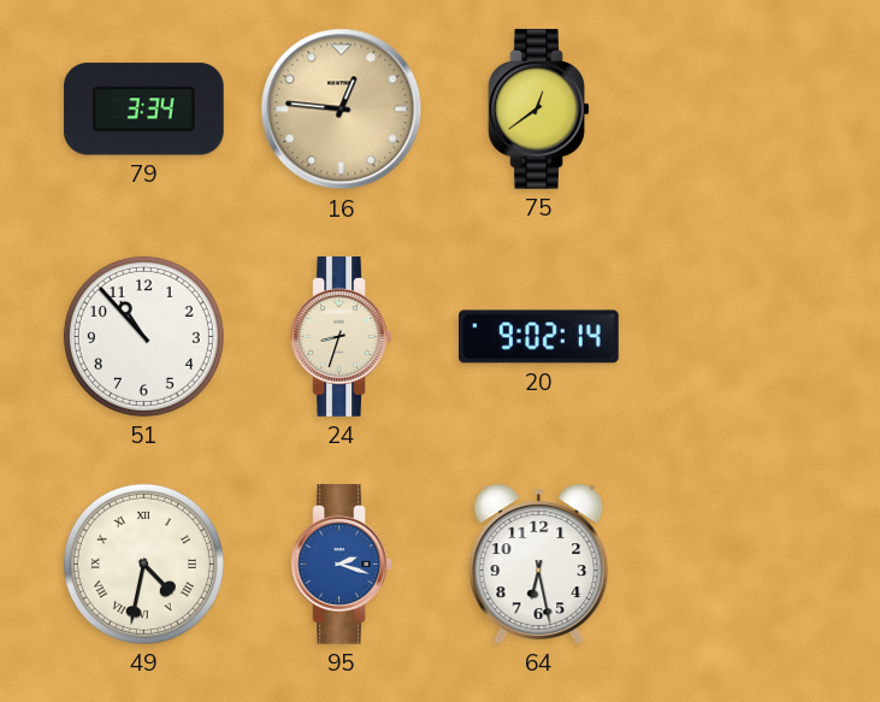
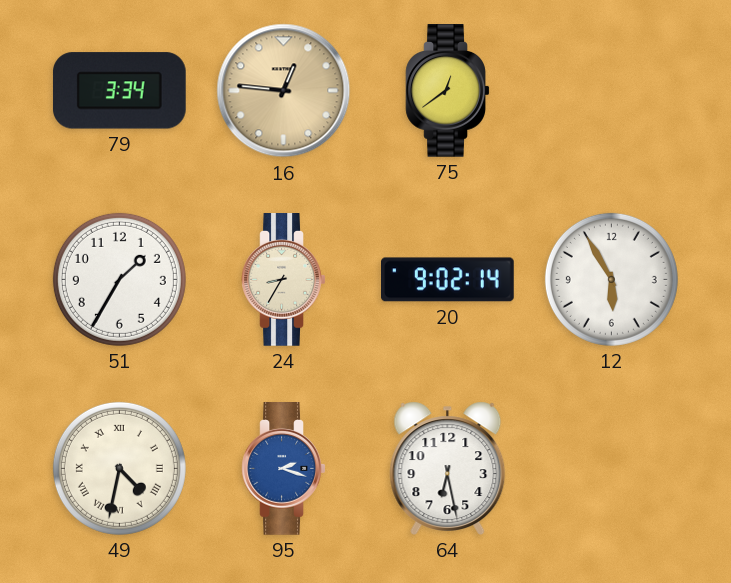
51: 10:53 -> 1:35
24: 8:33 -> 8:35
12: none -> 5:55
